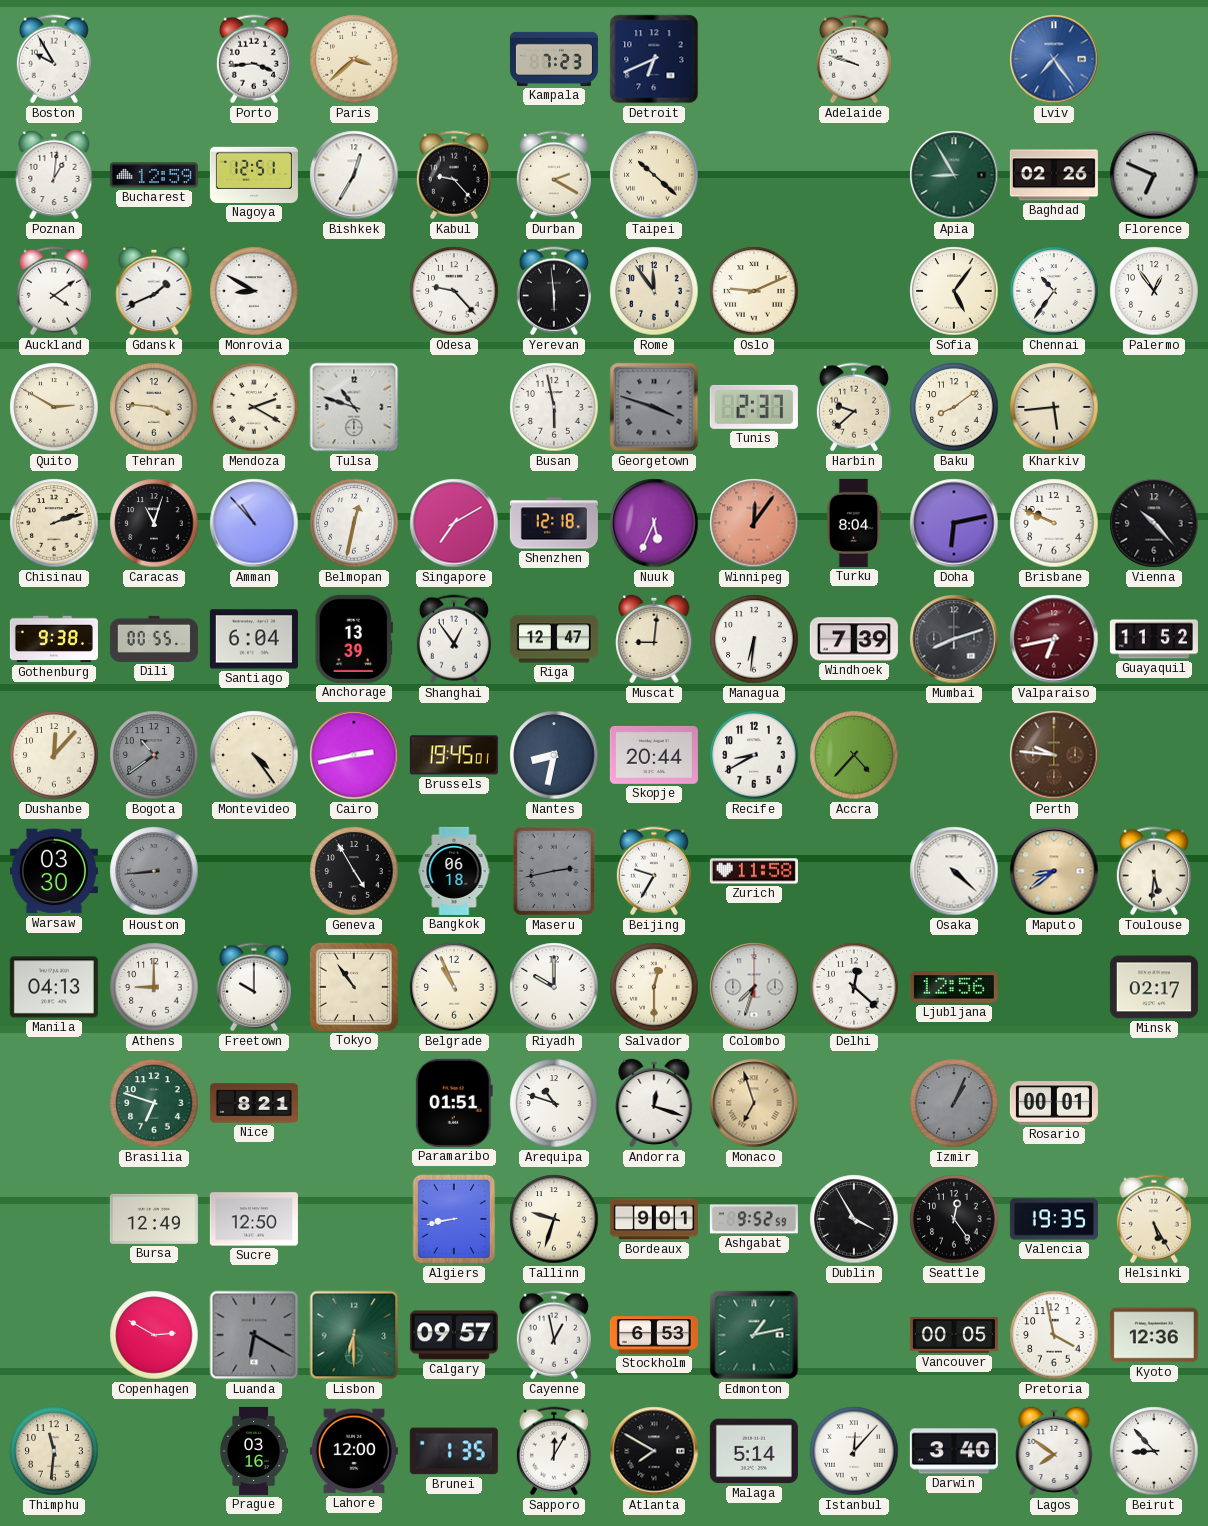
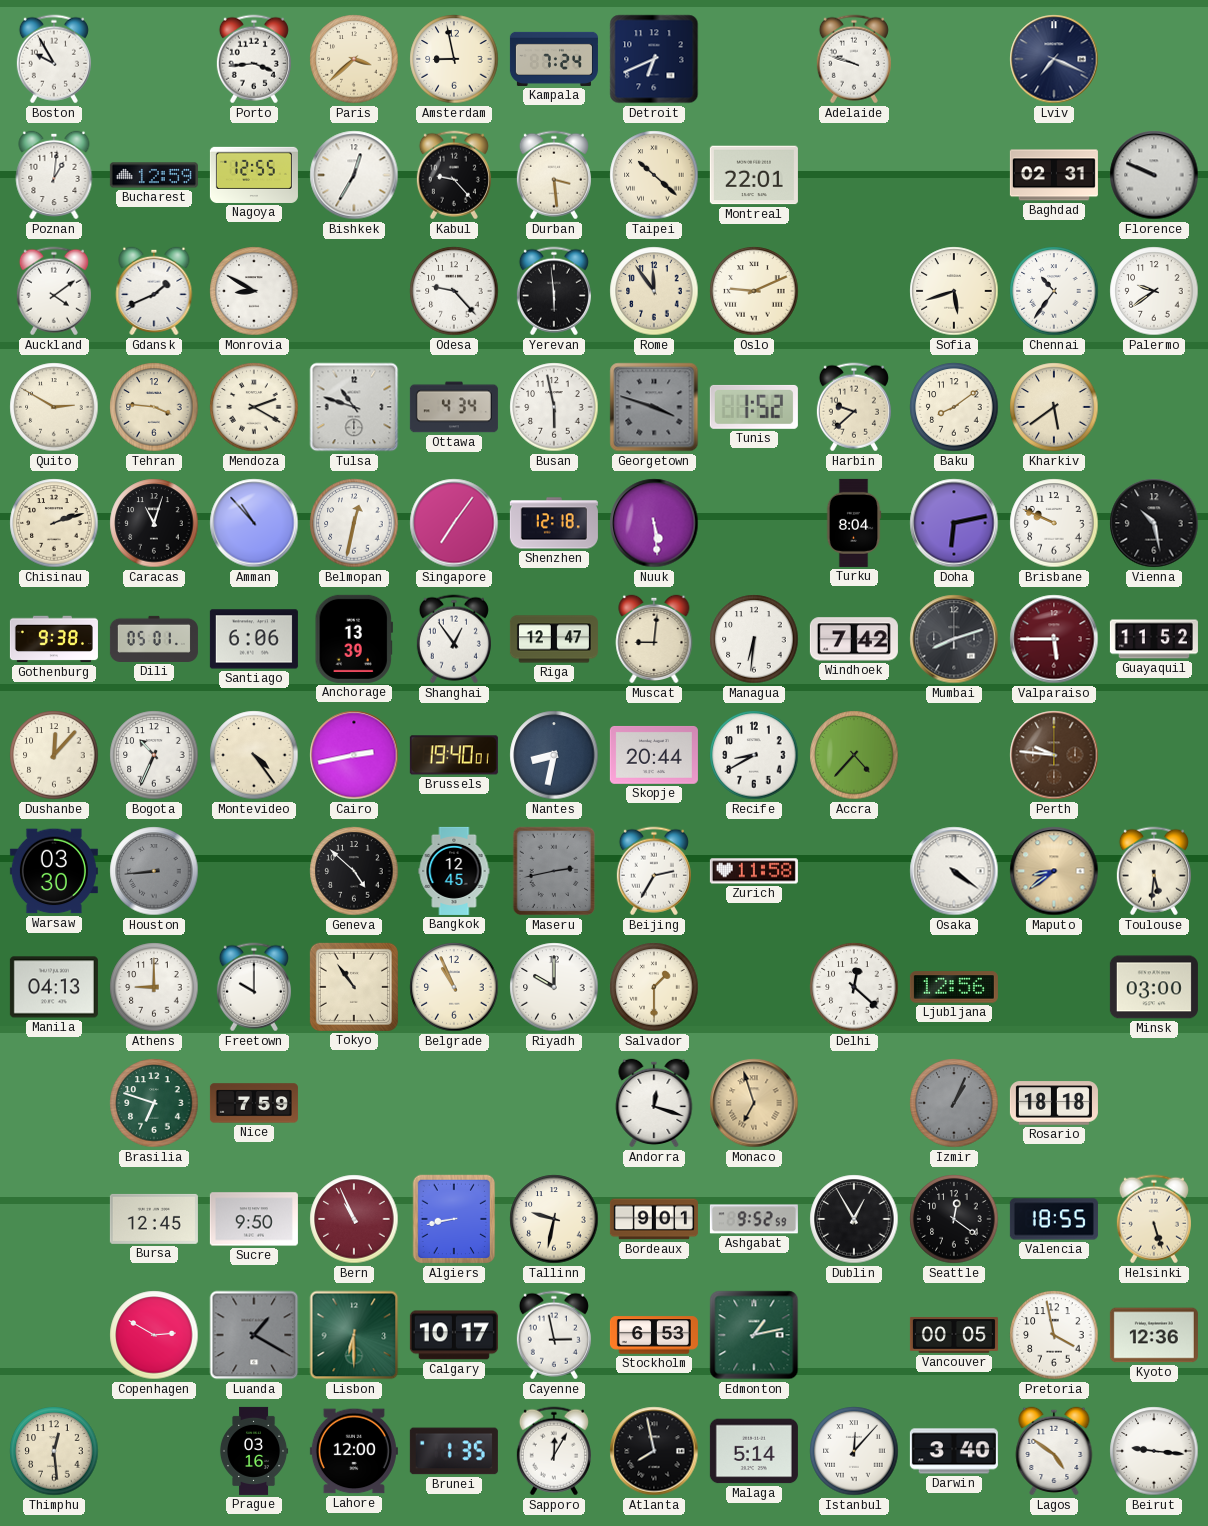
Amsterdam: none -> 8:58
Kampala: 7:23 -> 7:24
Lviv: 7:24 -> 7:19
Lviv dial: blue -> navy
Nagoya: 12:51 -> 12:55
Durban: 2:20 -> 3:29
Montreal: none -> 22:01
Apia: 8:55 -> none
Baghdad: 02:26 -> 02:31
Florence: 6:49 -> 9:49
Sofia: 5:06 -> 5:42
Palermo: 12:54 -> 9:39
Ottawa: none -> 4:34
Tunis: 2:37 -> 1:52
Kharkiv: 5:44 -> 5:39
Singapore: 7:10 -> 7:06
Nuuk: 5:34 -> 5:29
Winnipeg: 12:06 -> none
Vienna: 10:23 -> 10:28
Dili: 00:55 -> 05:01
Santiago: 6:04 -> 6:06
Windhoek: 7:39 -> 7:42
Valparaiso: 6:43 -> 5:45
Bogota: 10:39 -> 10:34
Bogota dial: grey -> white
Brussels: 19:45 -> 19:40
Geneva: 4:55 -> 4:52
Bangkok: 06:18 -> 12:45
Beijing: 9:35 -> 2:35
Osaka: 4:22 -> 4:21
Salvador: 12:30 -> 1:30
Colombo: 7:33 -> none
Minsk: 02:17 -> 03:00
Nice: 8:21 -> 7:59
Paramaribo: 01:51 -> none
Arequipa: 10:48 -> none
Rosario: 00:01 -> 18:18
Bursa: 12:49 -> 12:45
Sucre: 12:50 -> 9:50
Bern: none -> 10:56
Tallinn: 9:33 -> 9:32
Dublin: 3:55 -> 12:55
Seattle: 12:24 -> 12:21
Valencia: 19:35 -> 18:55
Helsinki: 5:25 -> 5:27
Luanda: 6:20 -> 1:20
Calgary: 09:57 -> 10:17
Cayenne: 12:58 -> 2:58
Thimphu: 11:31 -> 12:29
Atlanta: 7:50 -> 7:58
Lagos: 7:51 -> 4:51
Beirut: 8:53 -> 9:16
